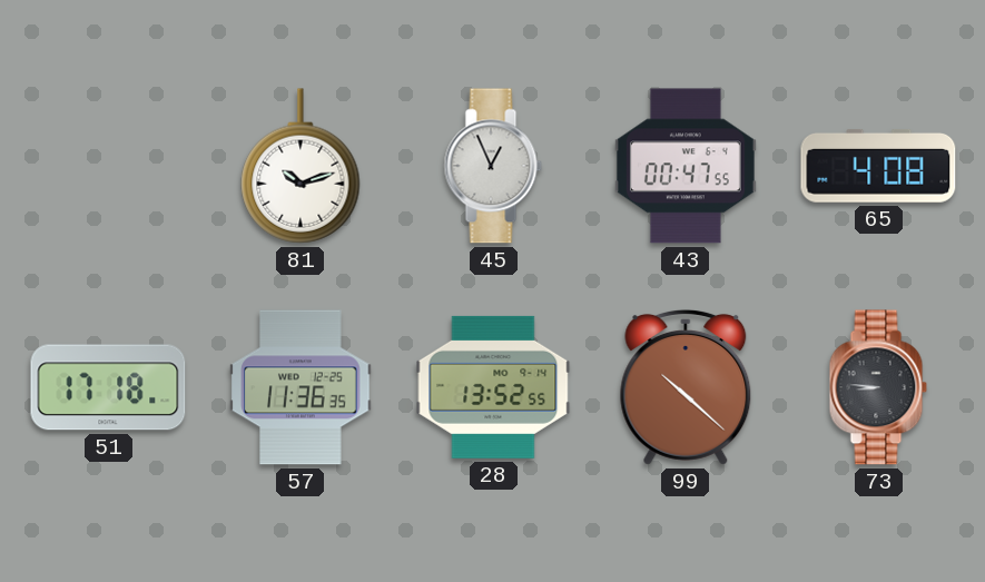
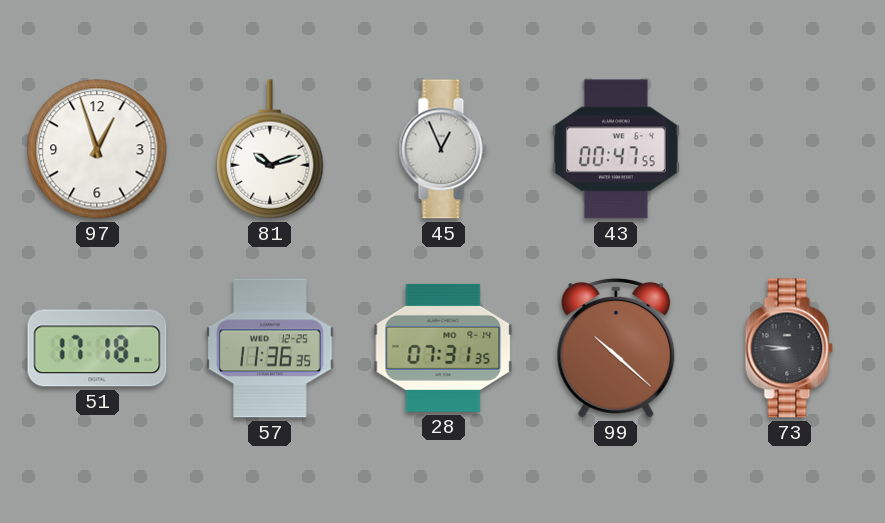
97: none -> 12:57
65: 4:08 -> none
28: 13:52 -> 07:31
